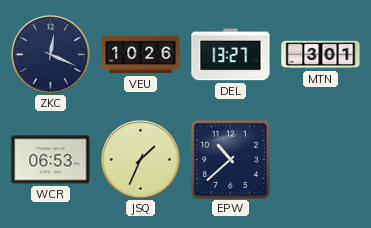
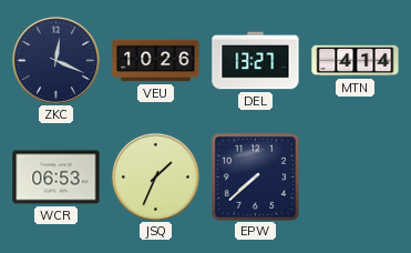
MTN: 3:01 -> 4:14
EPW: 10:38 -> 7:38
